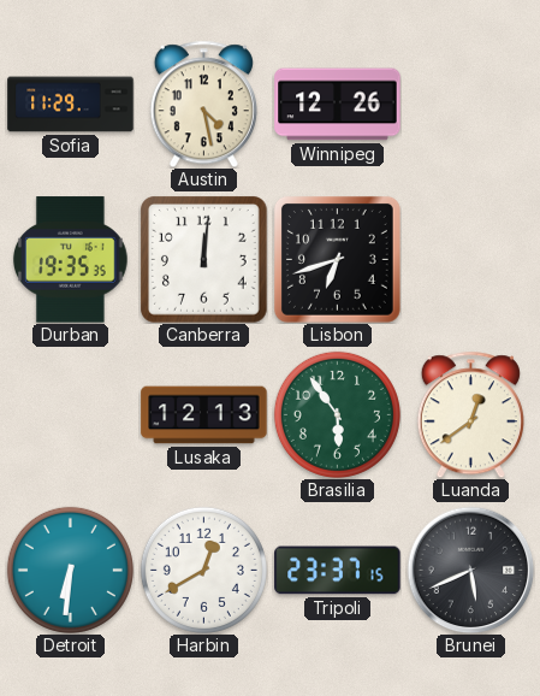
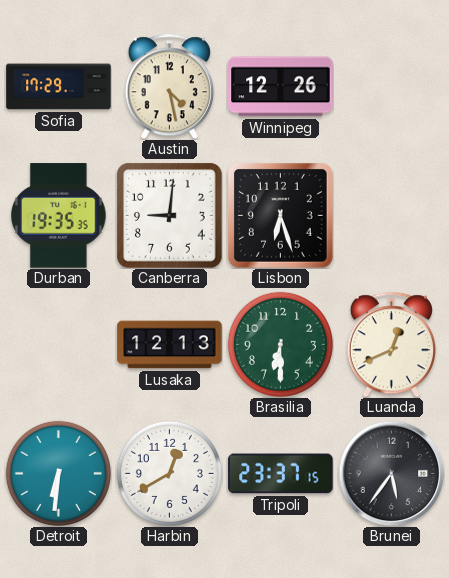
Sofia: 11:29 -> 17:29
Canberra: 12:01 -> 9:01
Lisbon: 6:42 -> 6:27
Brasilia: 5:54 -> 6:30
Luanda: 12:39 -> 12:41
Brunei: 5:41 -> 5:36
